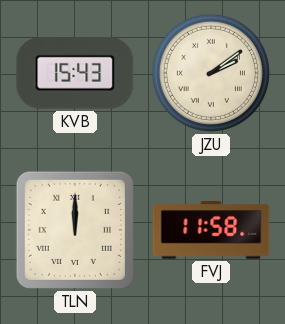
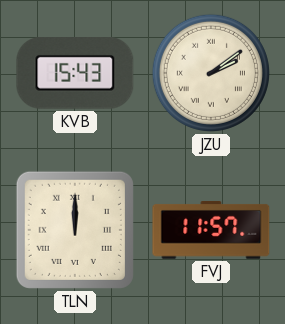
FVJ: 11:58 -> 11:57
